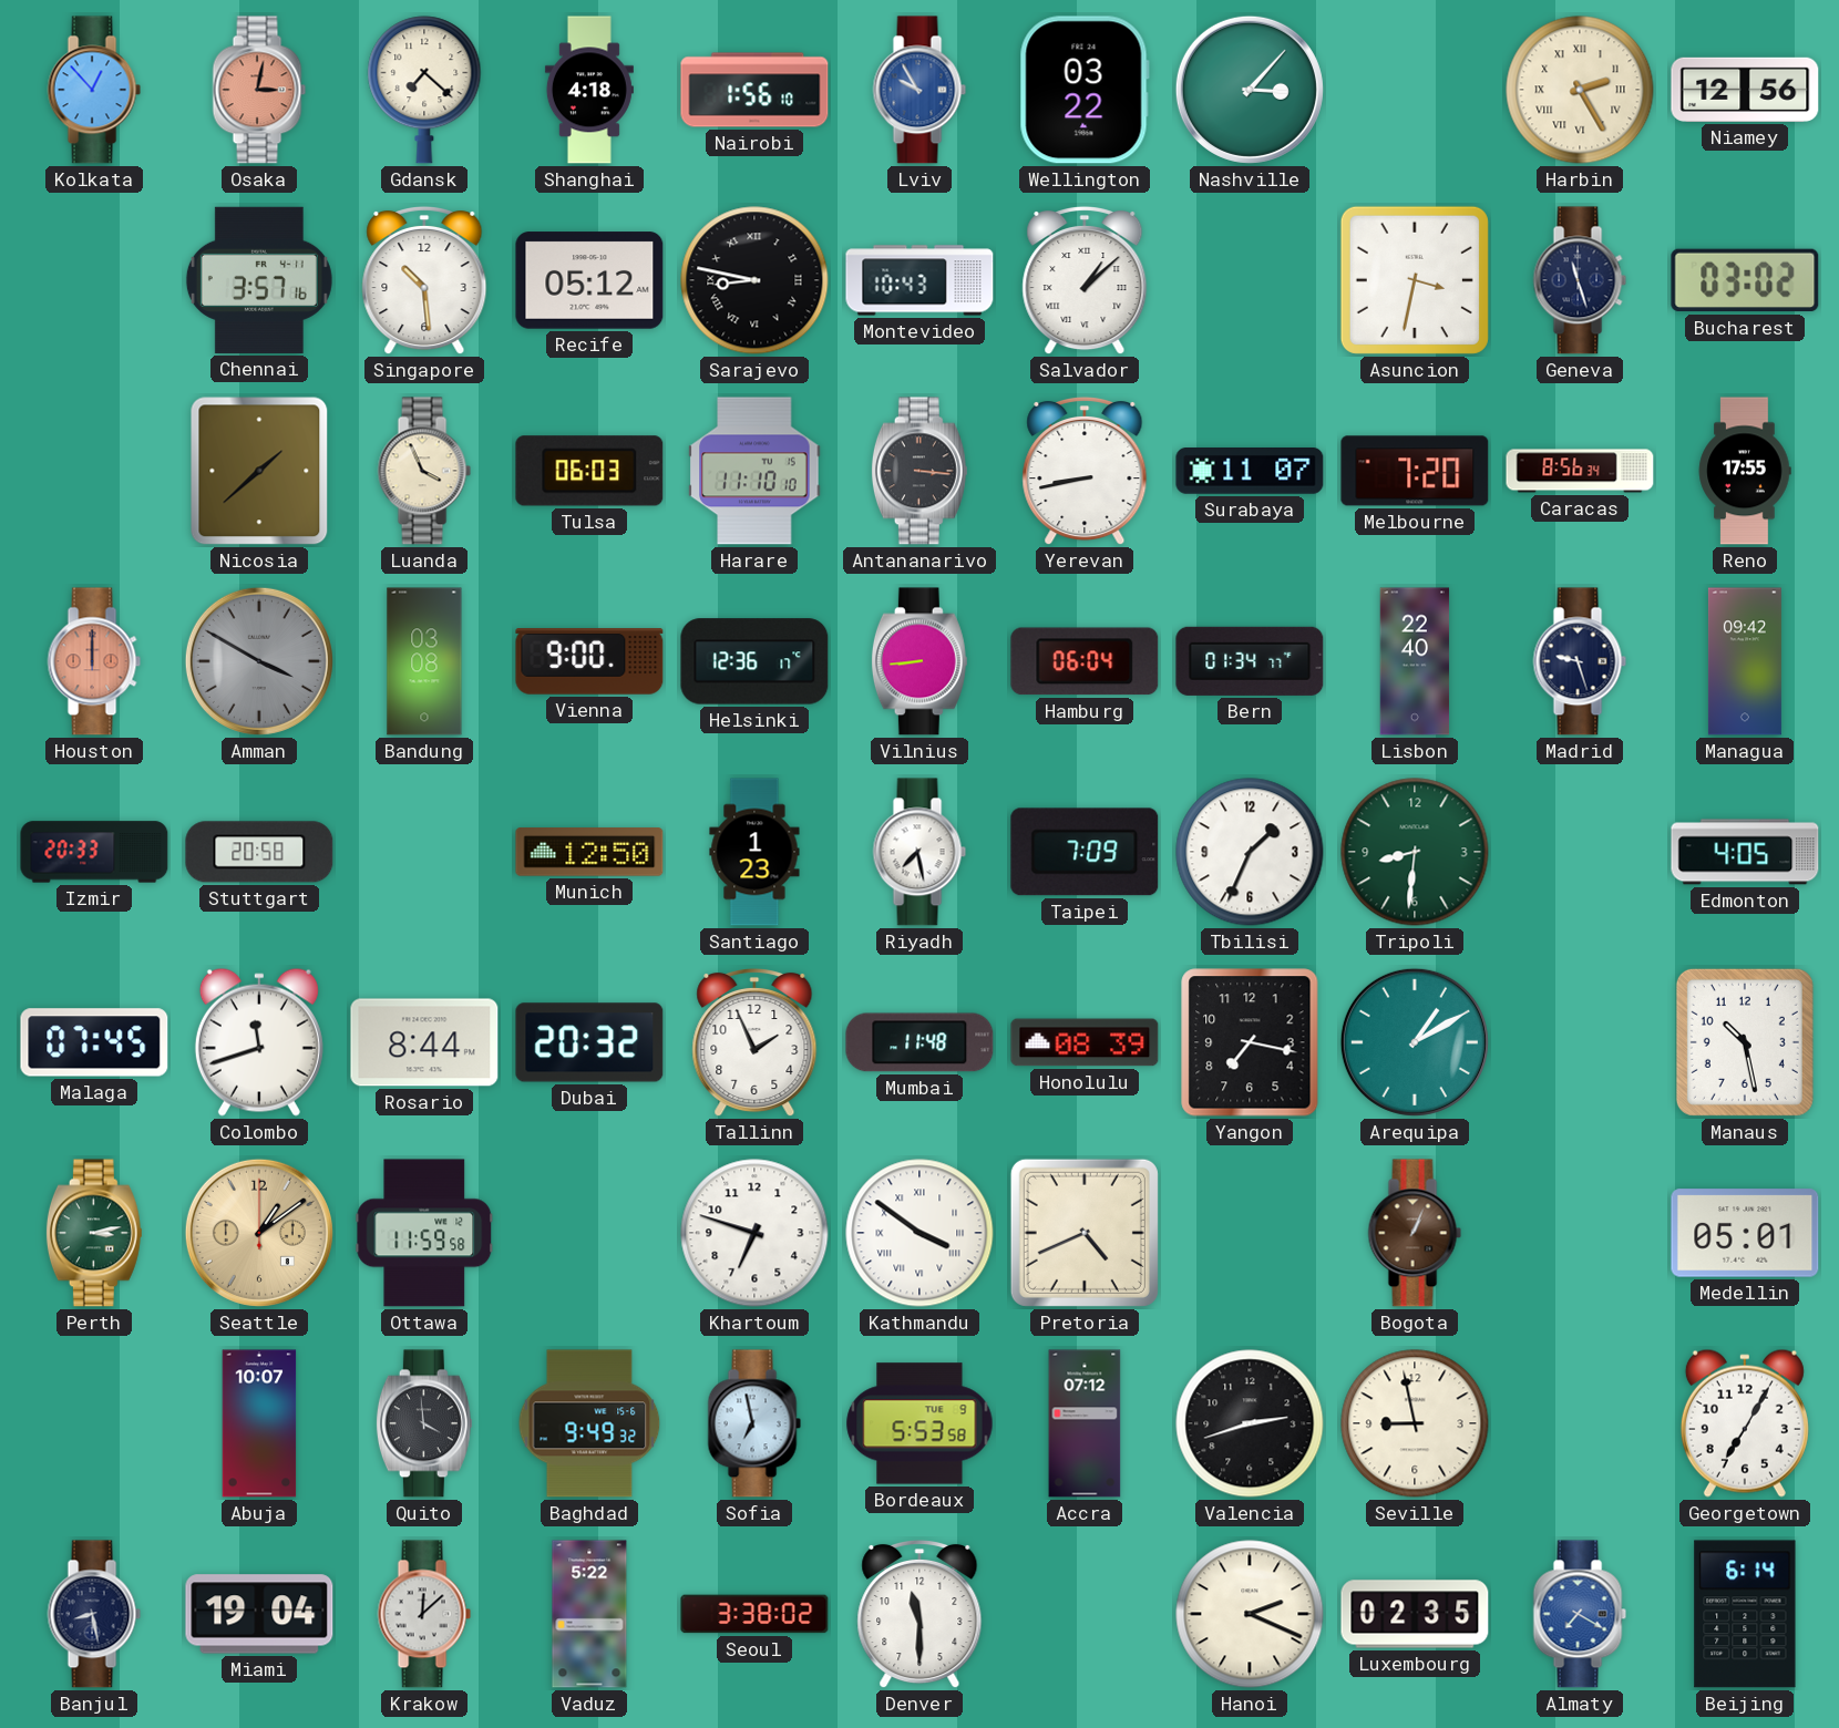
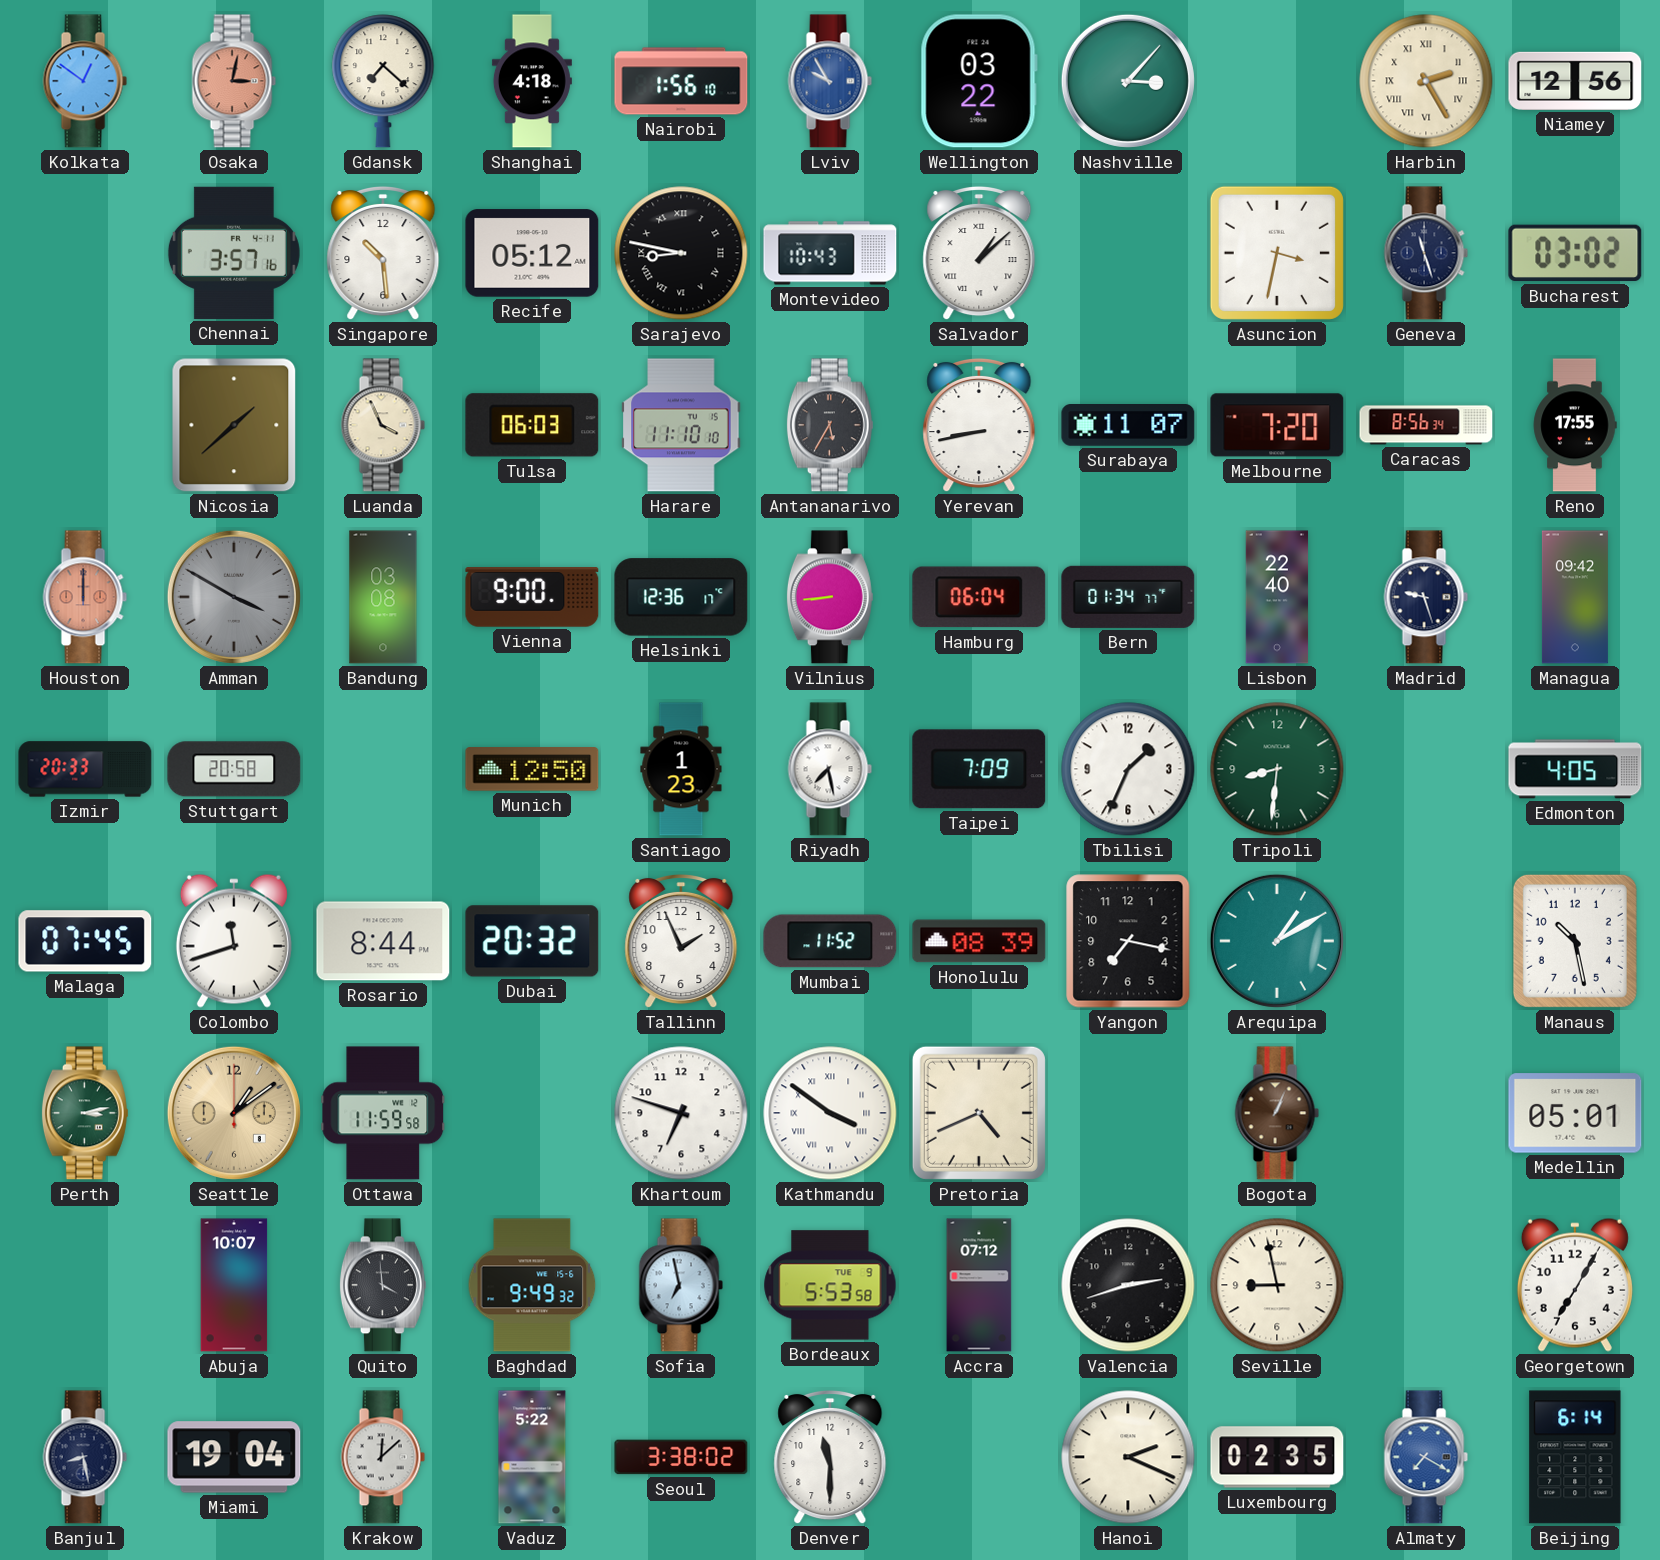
Kolkata: 12:53 -> 12:51
Antananarivo: 3:16 -> 5:35
Mumbai: 11:48 -> 11:52
